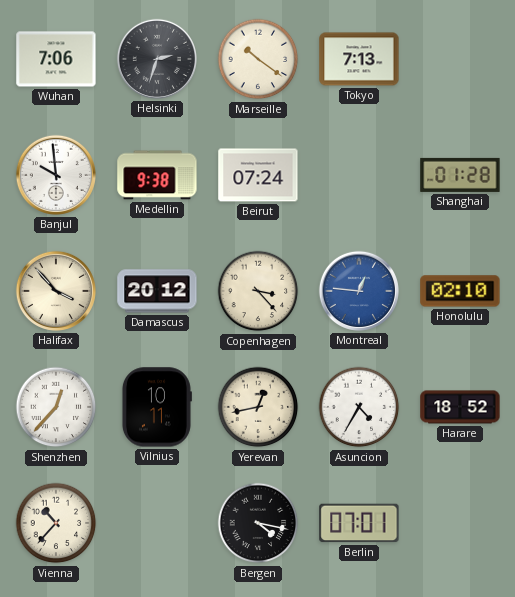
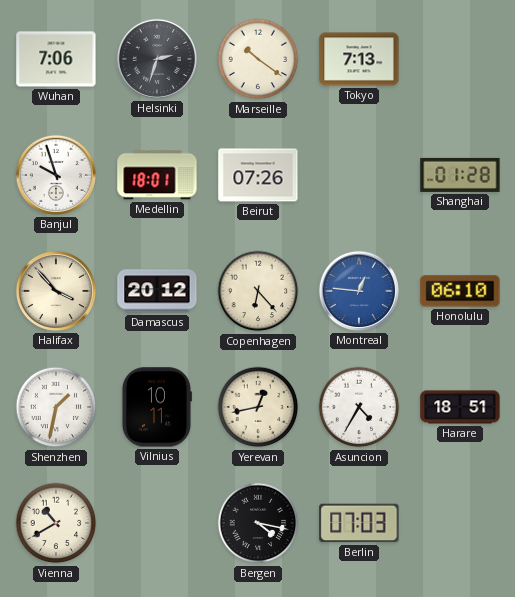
Banjul: 9:59 -> 9:57
Medellin: 9:38 -> 18:01
Beirut: 07:24 -> 07:26
Copenhagen: 3:23 -> 6:23
Honolulu: 02:10 -> 06:10
Shenzhen: 12:37 -> 1:32
Harare: 18:52 -> 18:51
Vienna: 10:37 -> 10:40
Berlin: 07:01 -> 07:03
